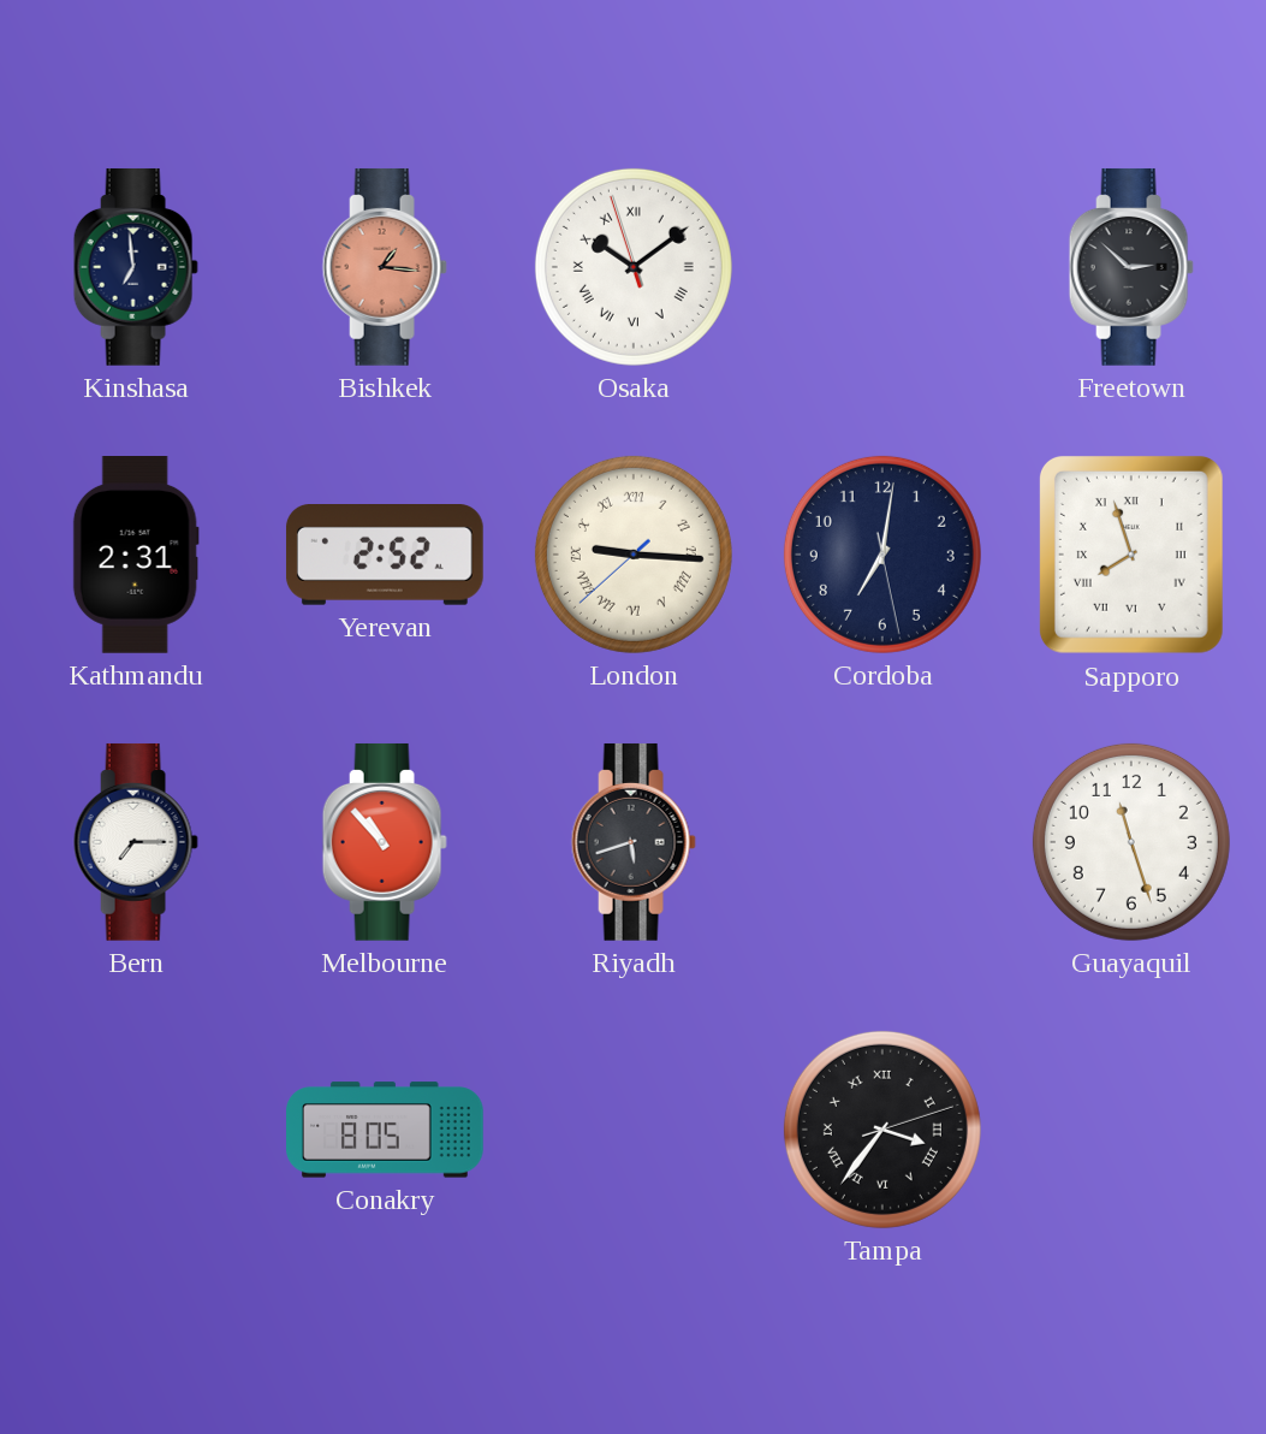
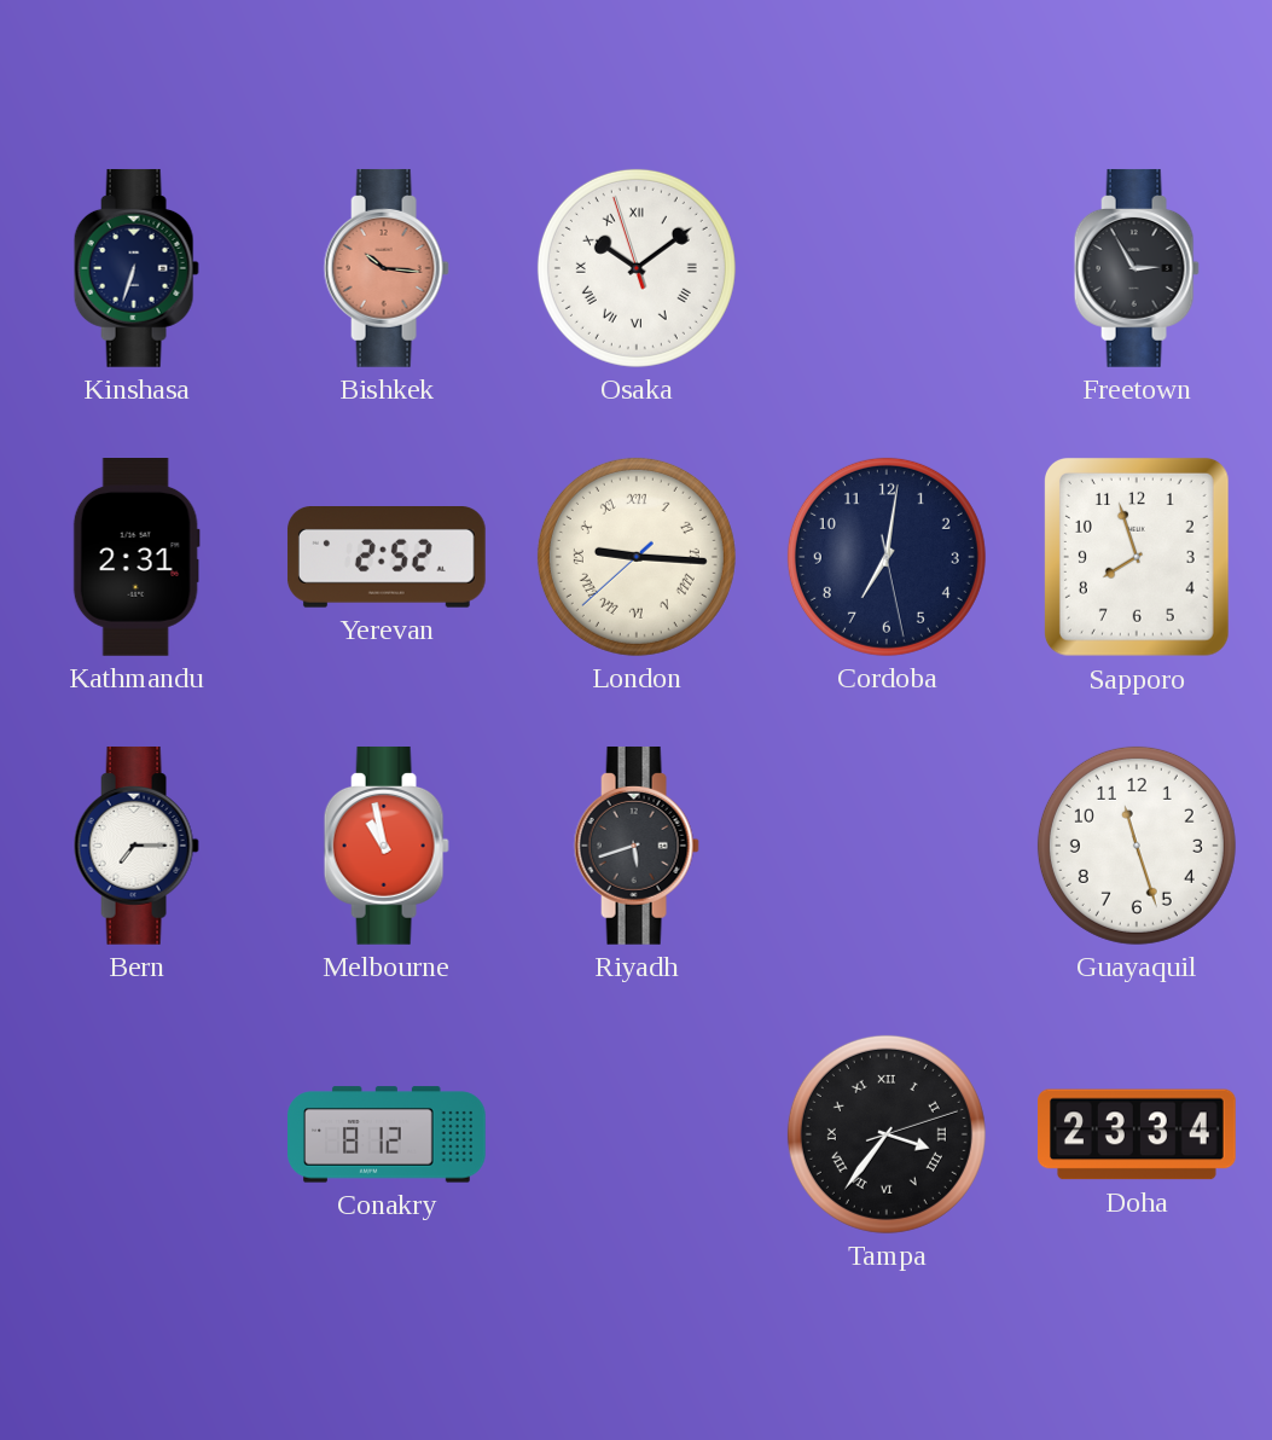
Kinshasa: 6:59 -> 6:33
Bishkek: 1:16 -> 10:16
Freetown: 2:52 -> 2:55
Sapporo numerals: Roman -> Arabic
Melbourne: 10:53 -> 10:58
Conakry: 8:05 -> 8:12
Doha: none -> 23:34
